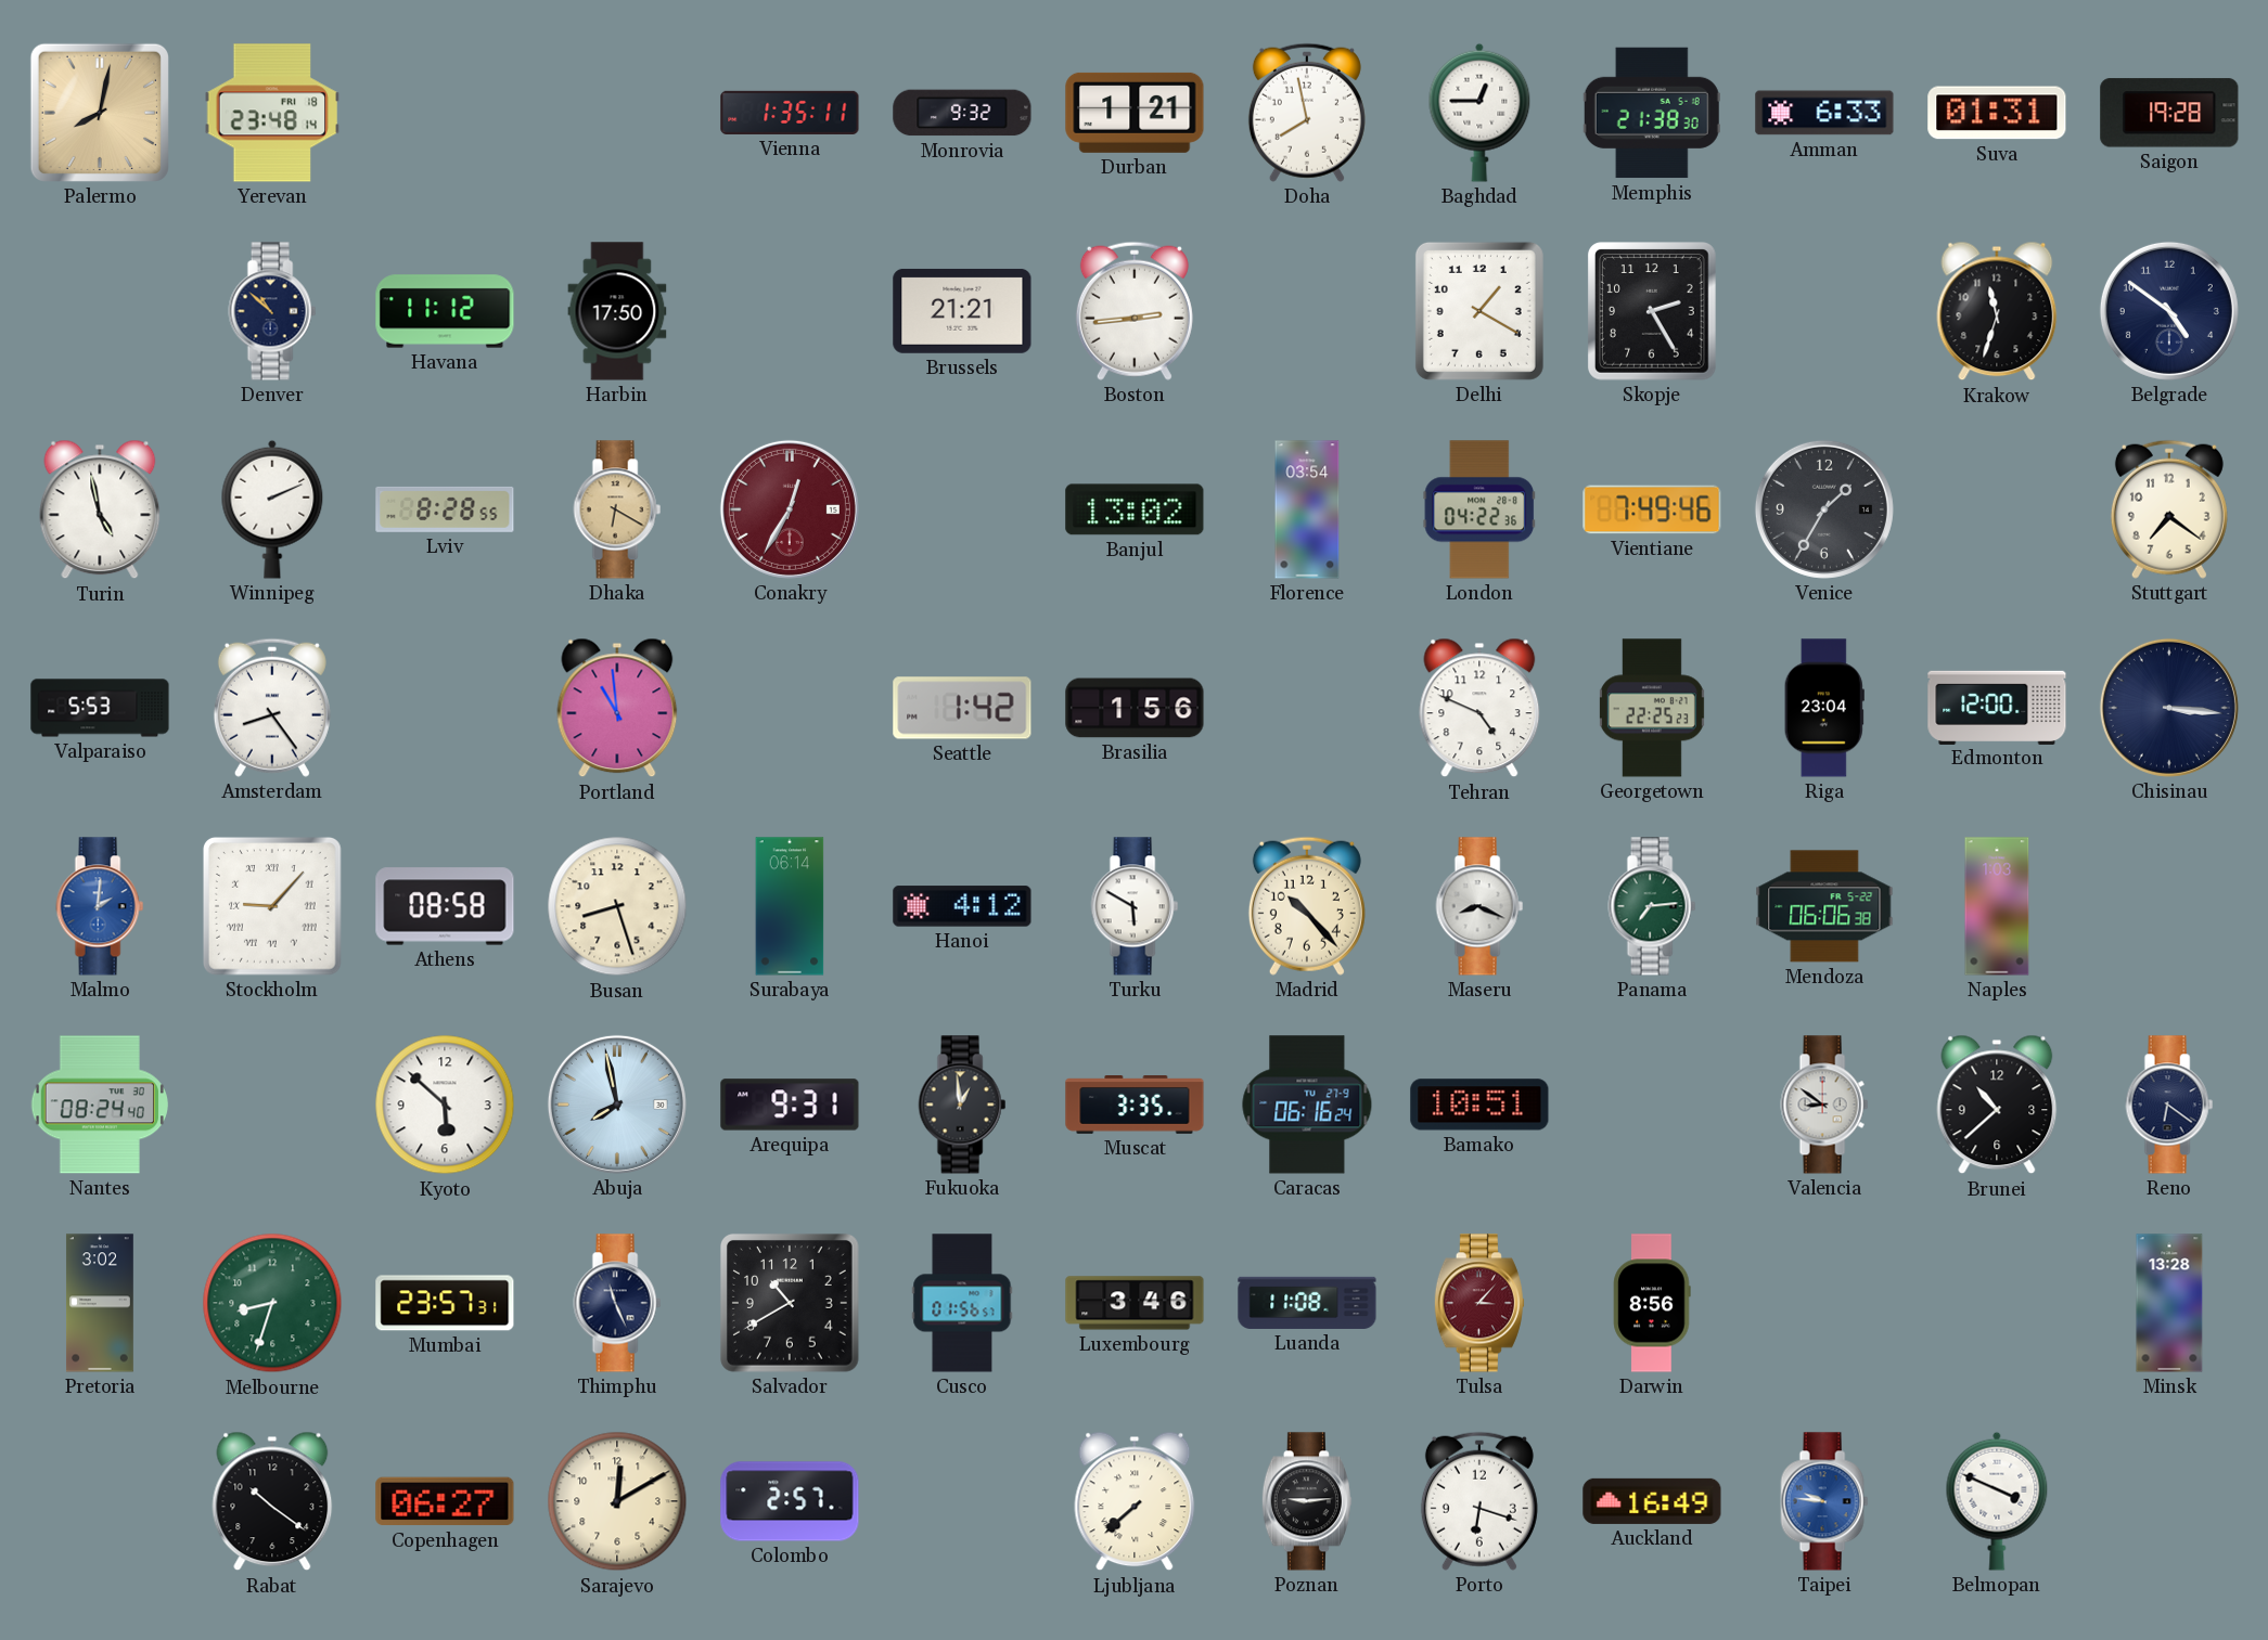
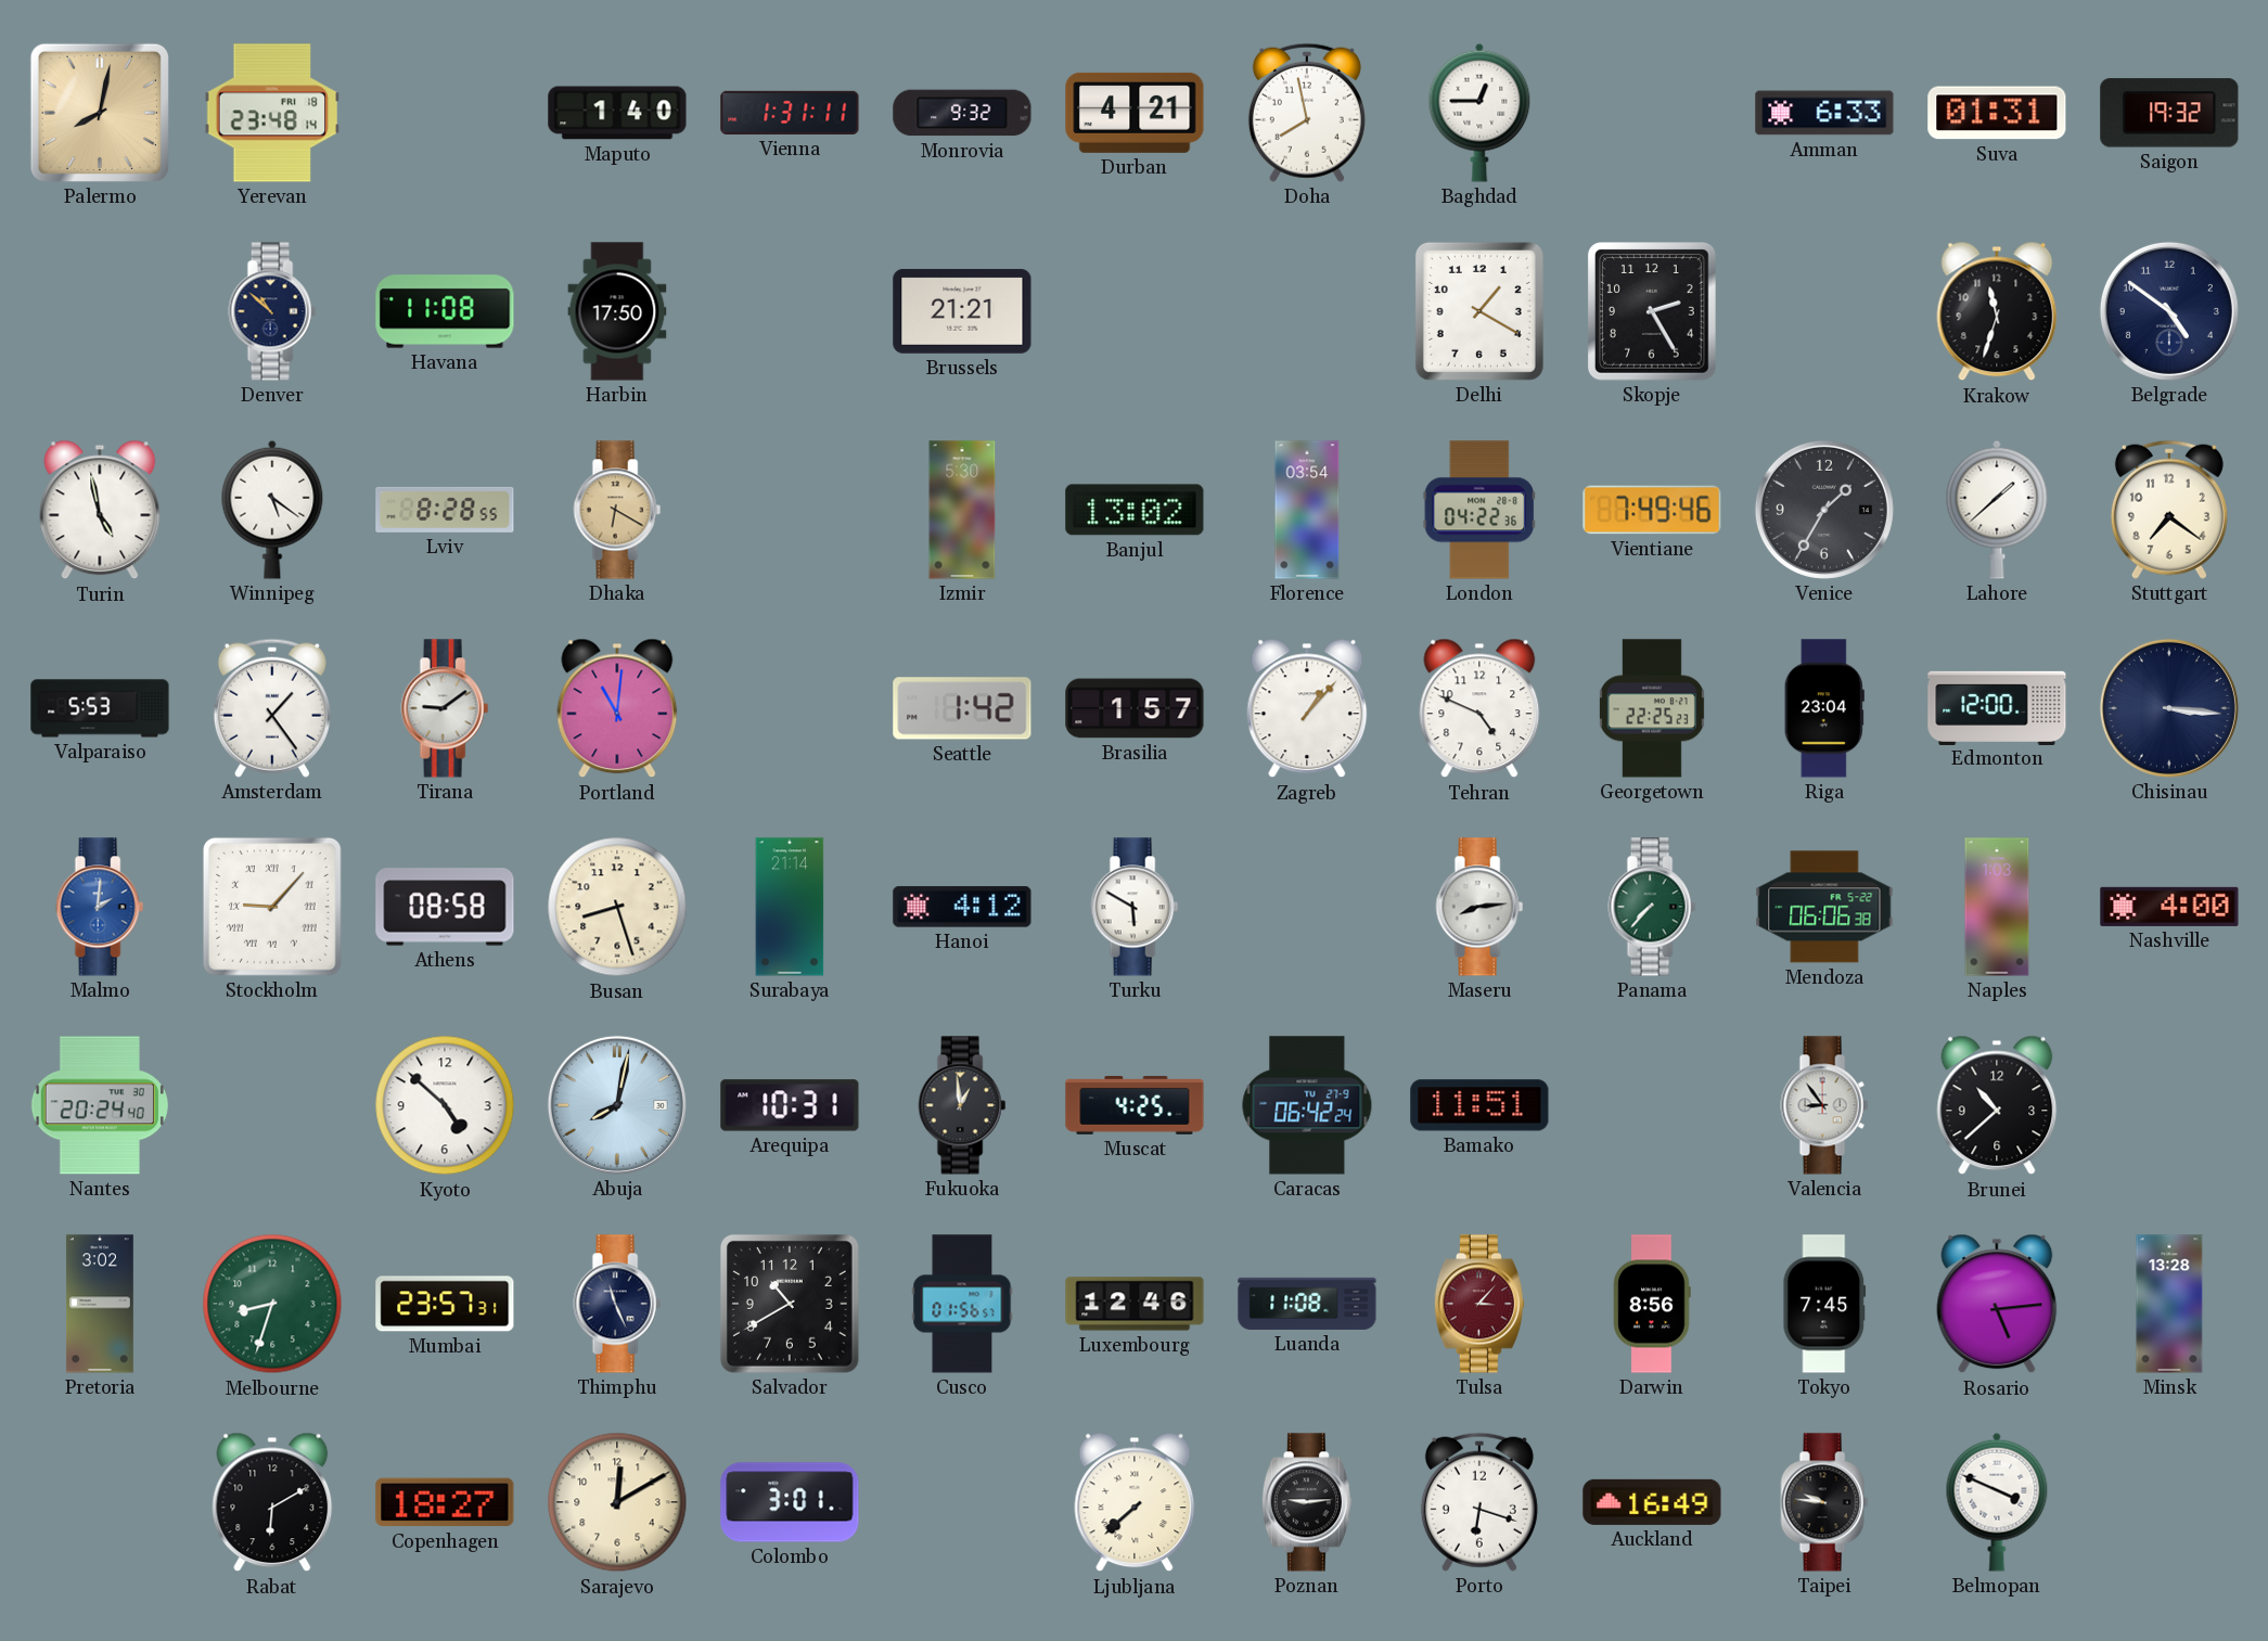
Maputo: none -> 1:40
Vienna: 1:35 -> 1:31
Durban: 1:21 -> 4:21
Memphis: 21:38 -> none
Saigon: 19:28 -> 19:32
Havana: 11:12 -> 11:08
Boston: 2:44 -> none
Winnipeg: 2:11 -> 5:21
Conakry: 12:35 -> none
Izmir: none -> 5:30
Lahore: none -> 1:38
Amsterdam: 8:24 -> 1:24
Tirana: none -> 9:09
Portland: 10:59 -> 11:01
Brasilia: 1:56 -> 1:57
Zagreb: none -> 1:07
Surabaya: 06:14 -> 21:14
Madrid: 10:23 -> none
Maseru: 8:19 -> 8:14
Panama: 7:14 -> 7:37
Nashville: none -> 4:00
Nantes: 08:24 -> 20:24
Kyoto: 5:52 -> 4:52
Abuja: 7:58 -> 8:02
Arequipa: 9:31 -> 10:31
Muscat: 3:35 -> 4:25
Caracas: 06:16 -> 06:42
Bamako: 10:51 -> 11:51
Valencia: 8:51 -> 8:54
Reno: 6:21 -> none
Luxembourg: 3:46 -> 12:46
Tokyo: none -> 7:45
Rosario: none -> 5:14
Rabat: 10:21 -> 6:10
Copenhagen: 06:27 -> 18:27
Colombo: 2:57 -> 3:01
Taipei dial: blue -> black
